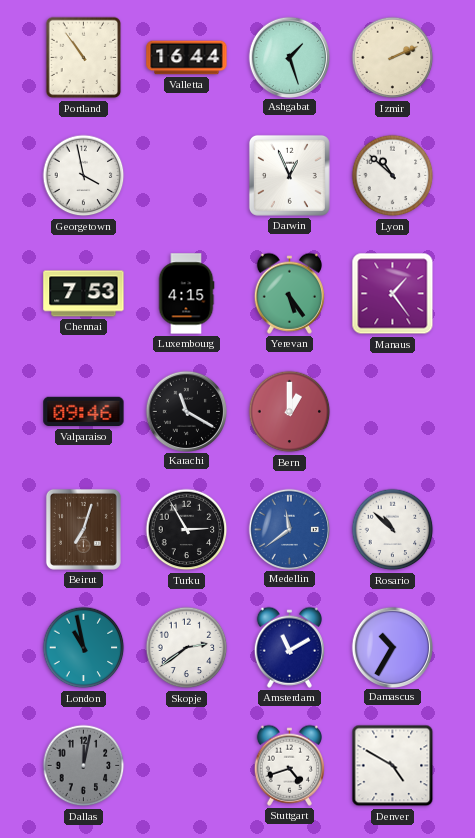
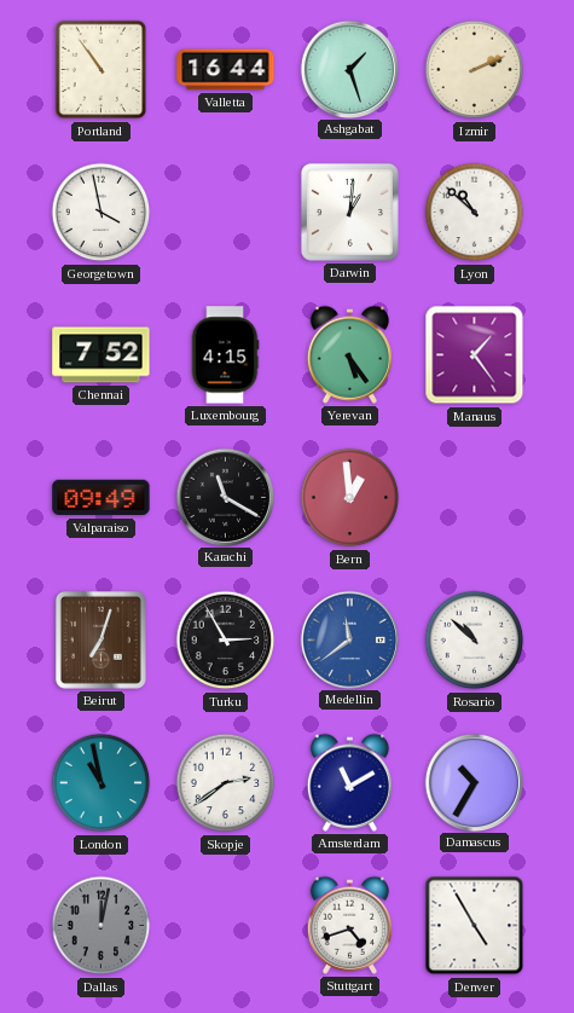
Darwin: 12:56 -> 1:01
Chennai: 7:53 -> 7:52
Valparaiso: 09:46 -> 09:49
Bern: 1:00 -> 12:59
Denver: 4:50 -> 4:55
